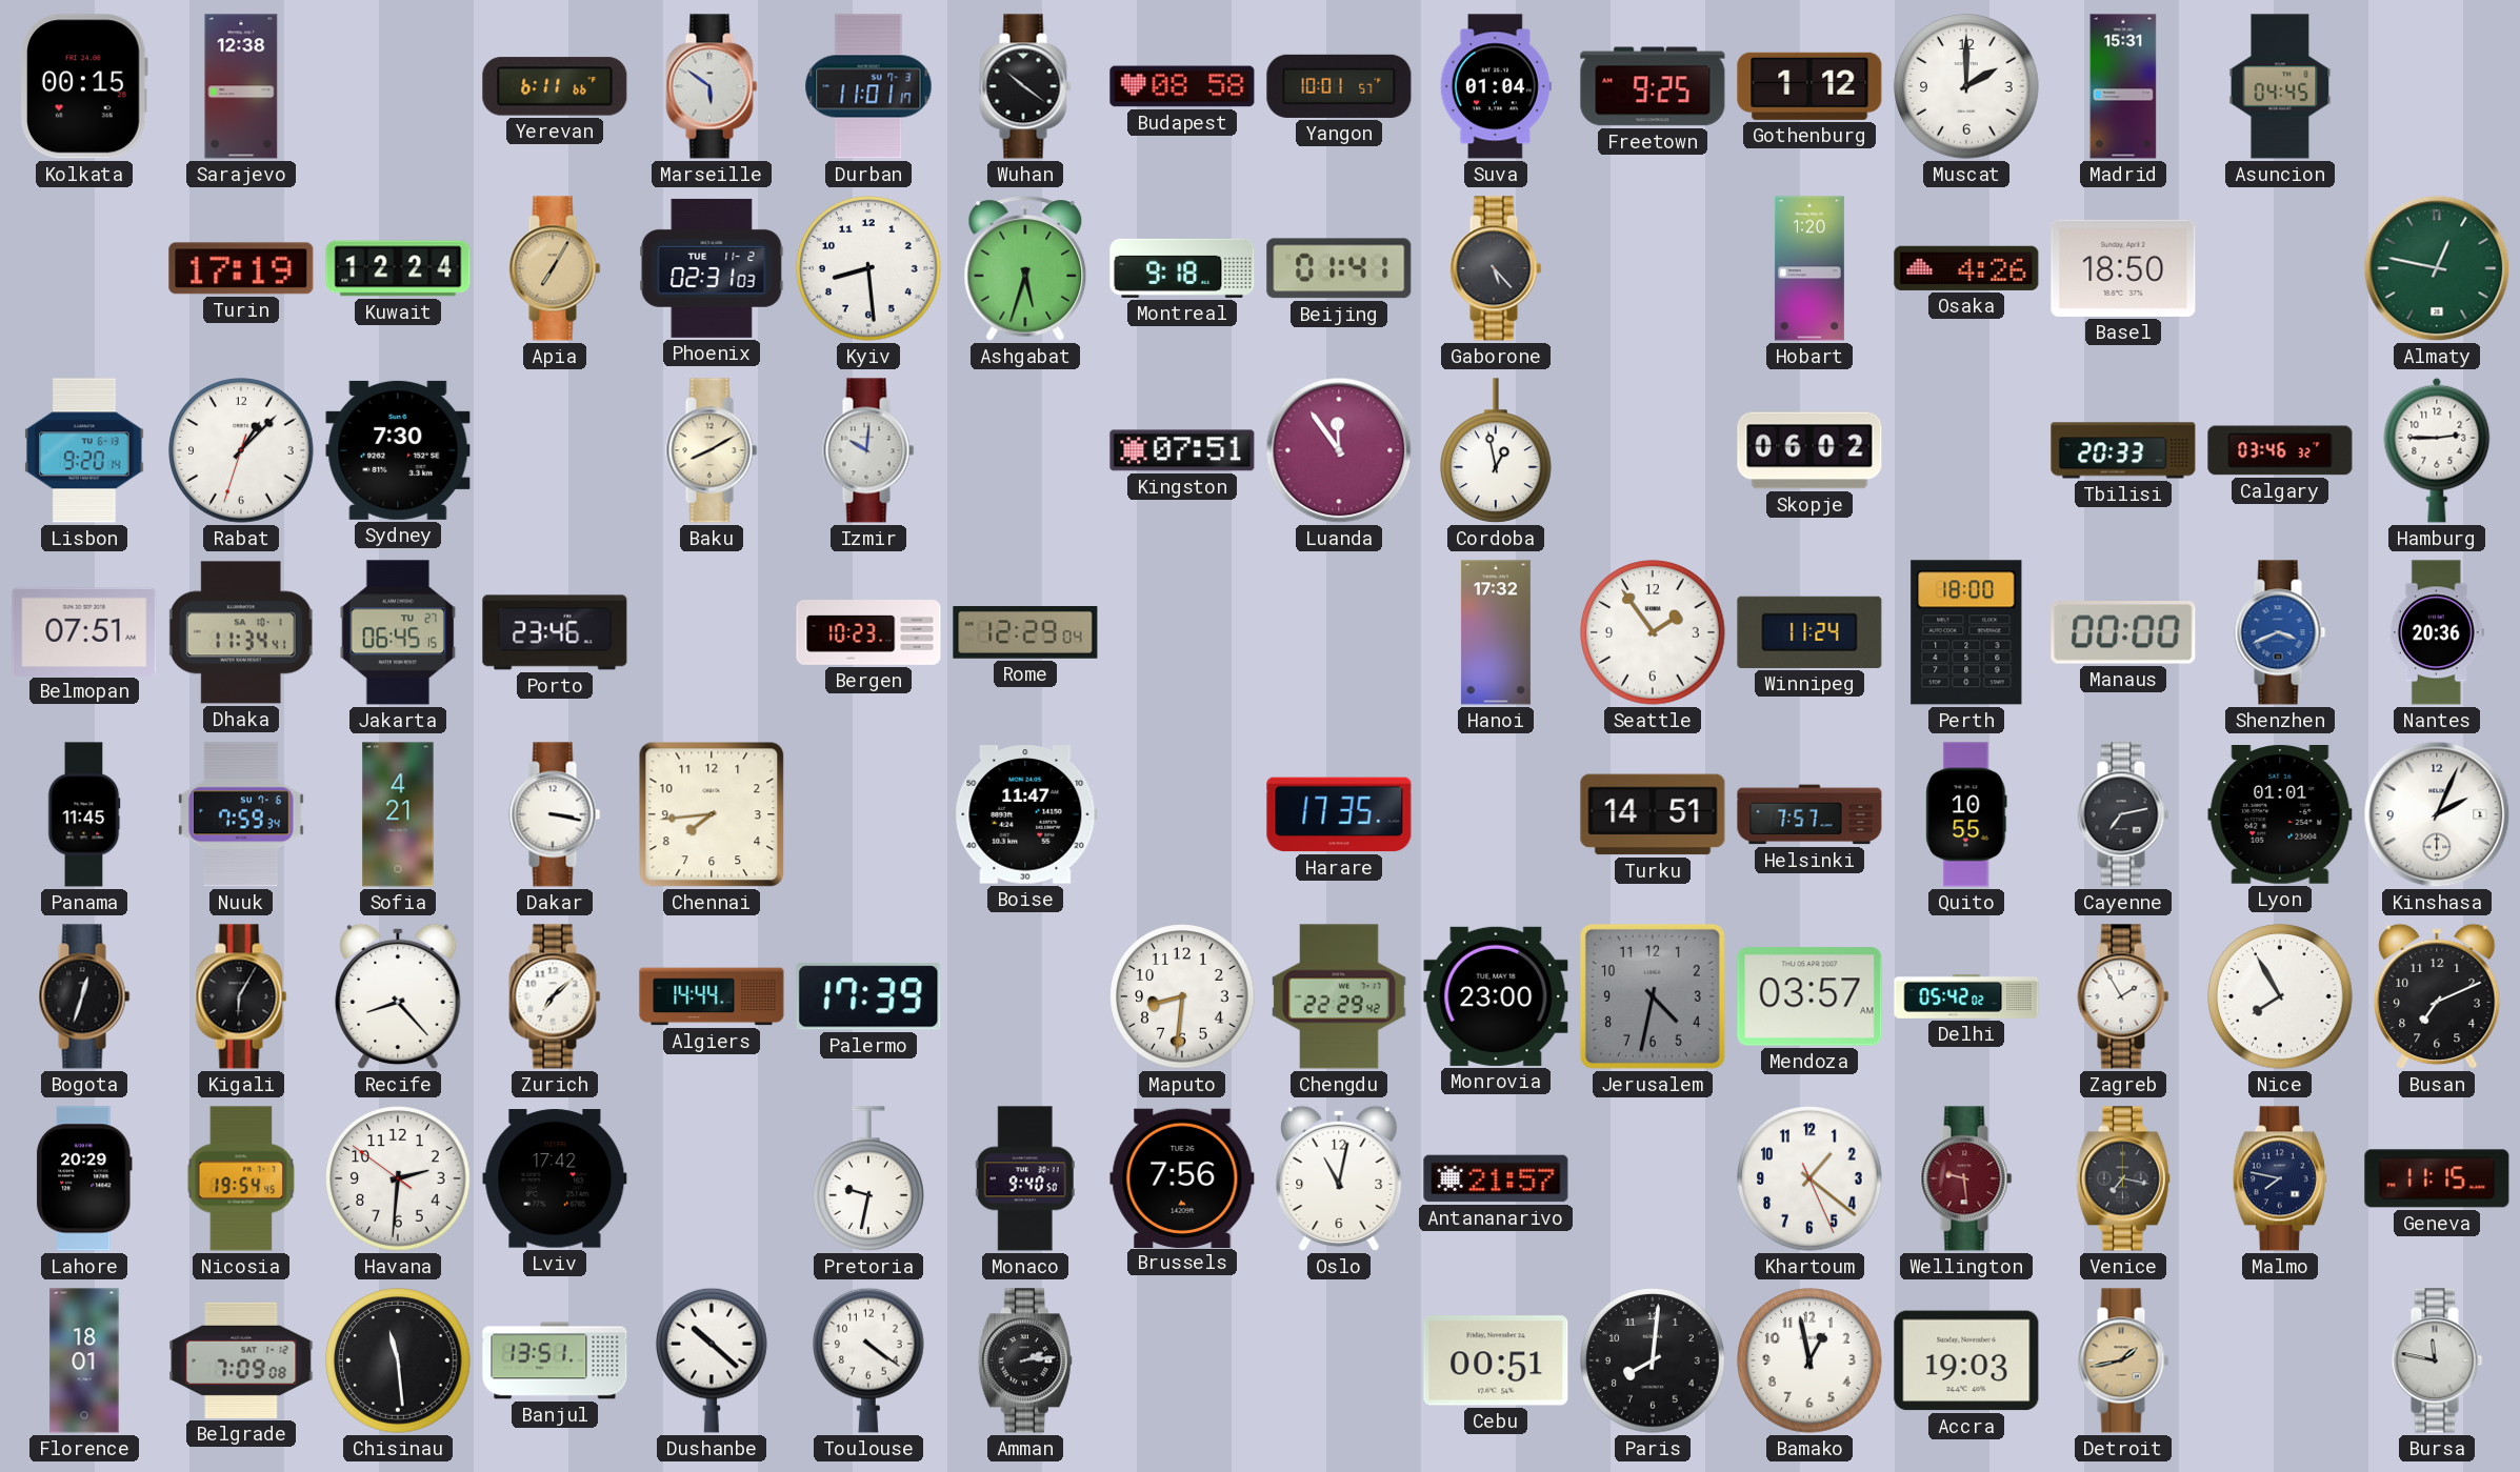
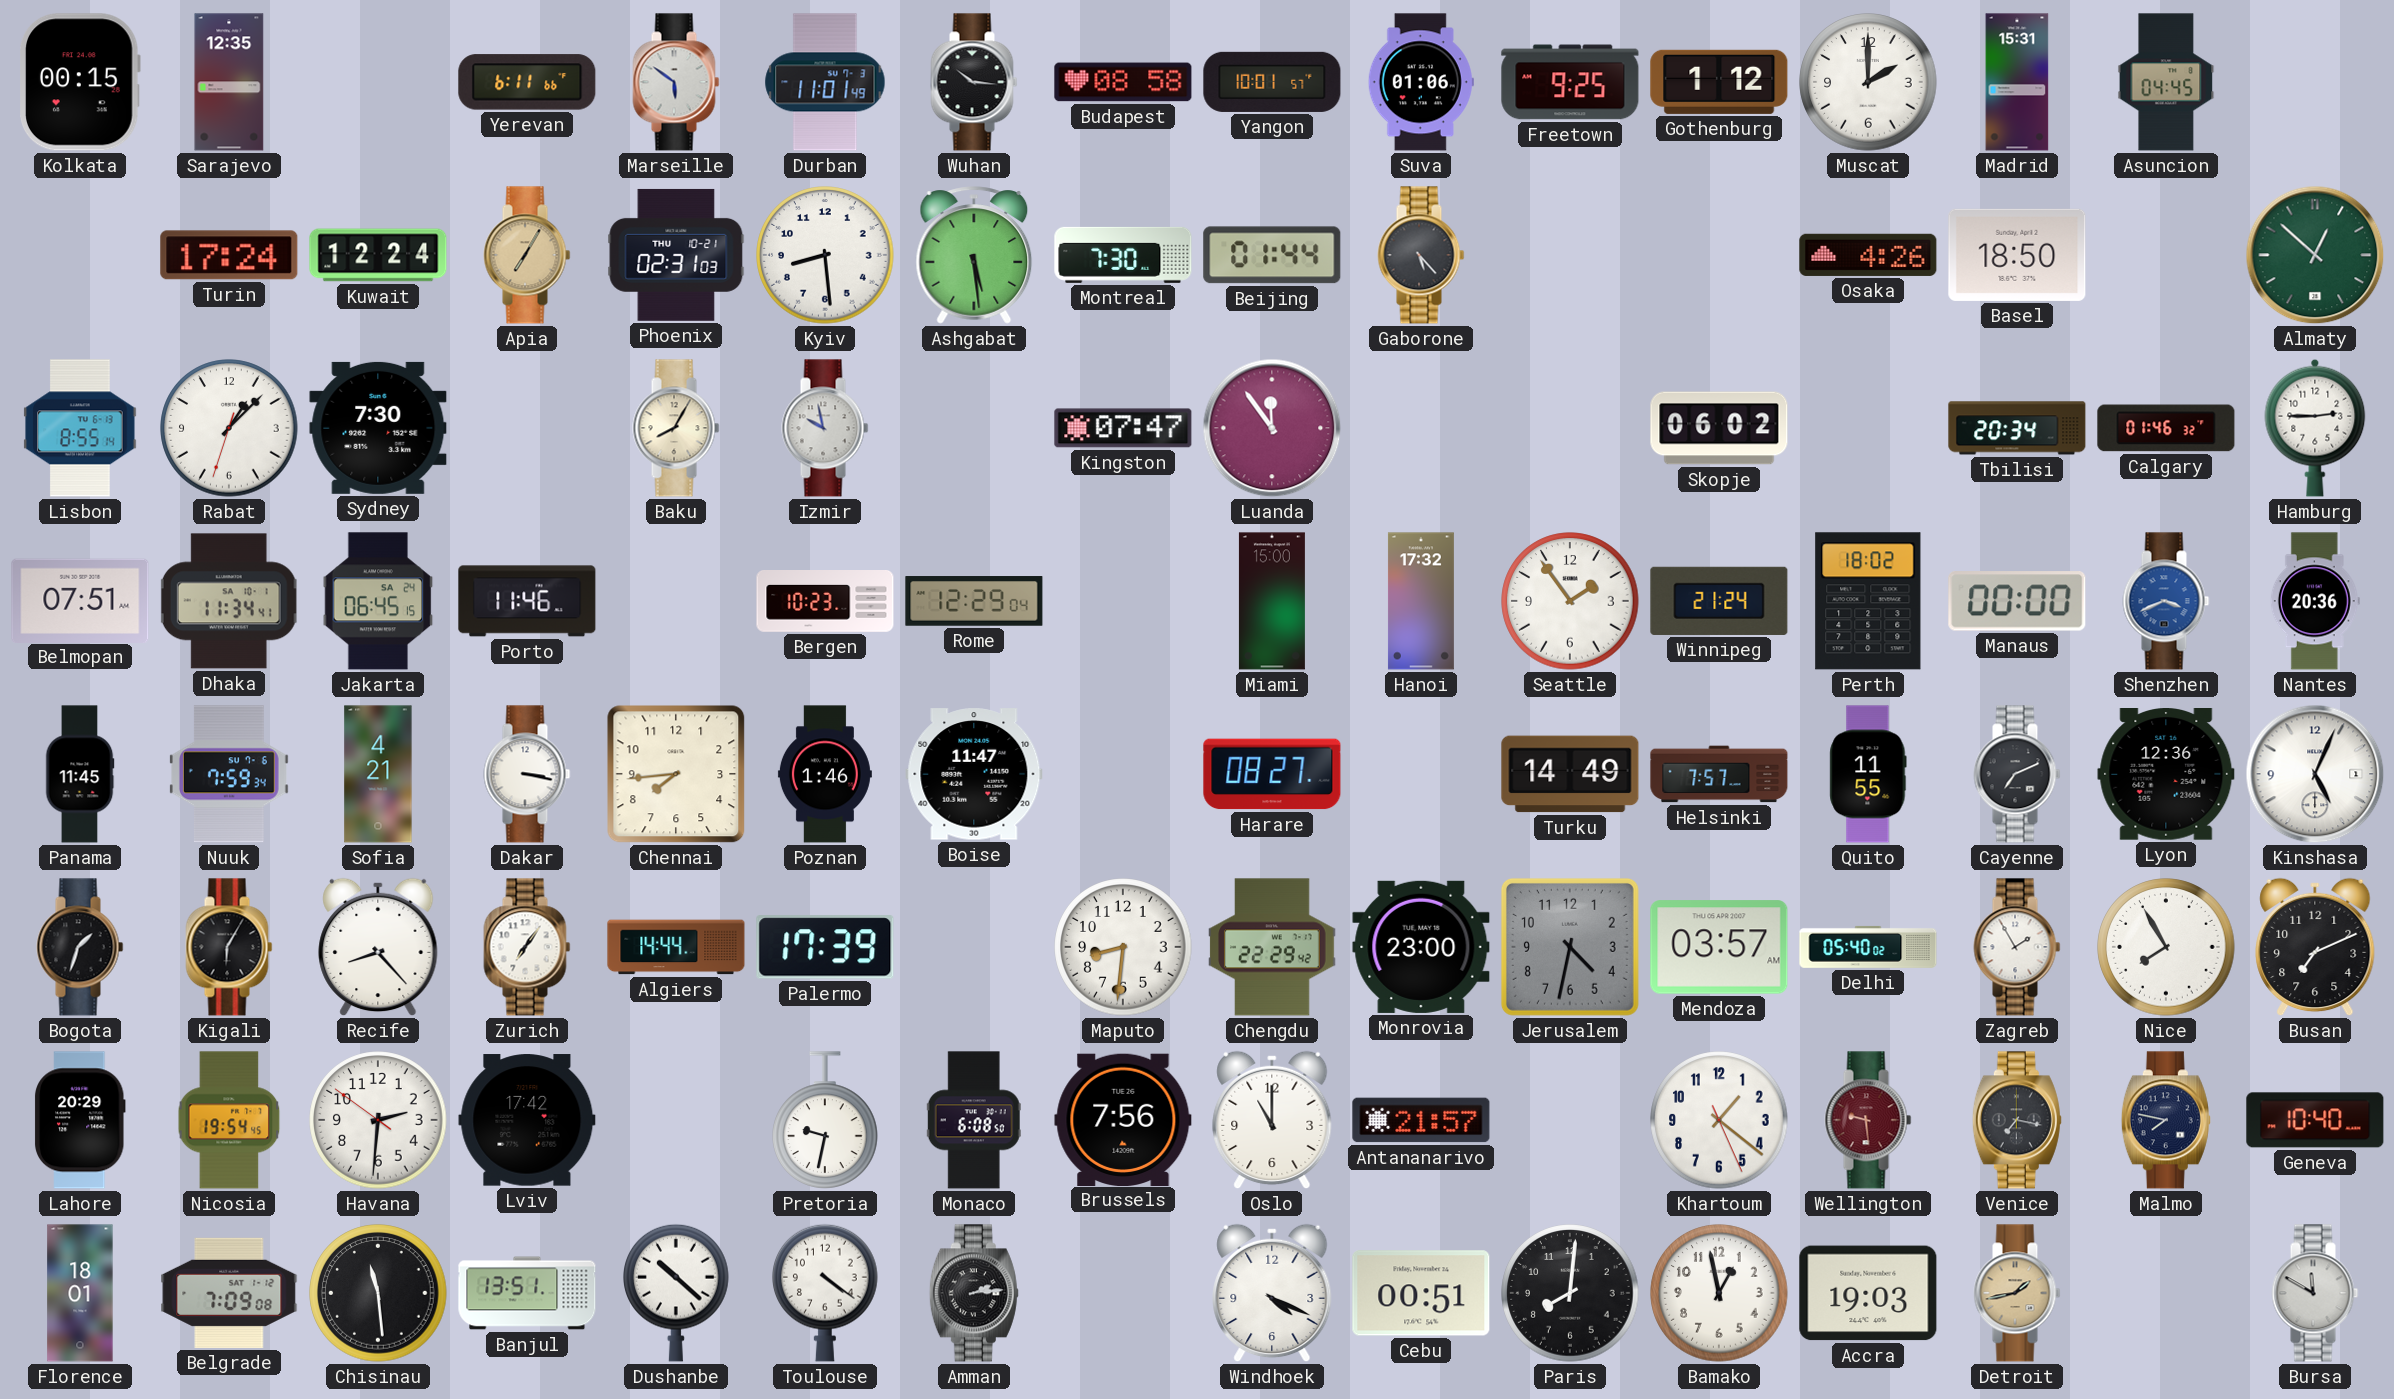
Sarajevo: 12:38 -> 12:35
Durban: 11:01:17 -> 11:01:49
Wuhan: 10:21 -> 10:16
Suva: 01:04 -> 01:06
Turin: 17:19 -> 17:24
Phoenix date: TUE 11-2 -> THU 10-21
Ashgabat: 5:33 -> 5:29
Montreal: 9:18 -> 7:30
Beijing: 01:41 -> 01:44
Hobart: 1:20 -> none
Almaty: 12:47 -> 12:52
Lisbon: 9:20 -> 8:55
Baku: 8:10 -> 8:05
Izmir: 10:01 -> 9:58
Kingston: 07:51 -> 07:47
Cordoba: 12:58 -> none
Tbilisi: 20:33 -> 20:34
Calgary: 03:46 -> 01:46
Jakarta date: TU 27 -> SA 24
Porto: 23:46 -> 11:46
Miami: none -> 15:00
Winnipeg: 11:24 -> 21:24
Perth: 18:00 -> 18:02
Poznan: none -> 1:46
Harare: 17:35 -> 08:27
Turku: 14:51 -> 14:49
Quito: 10:55 -> 11:55
Cayenne: 7:13 -> 7:11
Lyon: 01:01 -> 12:36
Kinshasa: 2:04 -> 5:04
Bogota: 12:33 -> 1:33
Zurich: 7:08 -> 7:06
Delhi: 05:42 -> 05:40
Monaco: 9:40 -> 6:08
Oslo: 11:02 -> 11:00
Geneva: 11:15 -> 10:40
Windhoek: none -> 4:19
Bursa: 11:47 -> 11:50
